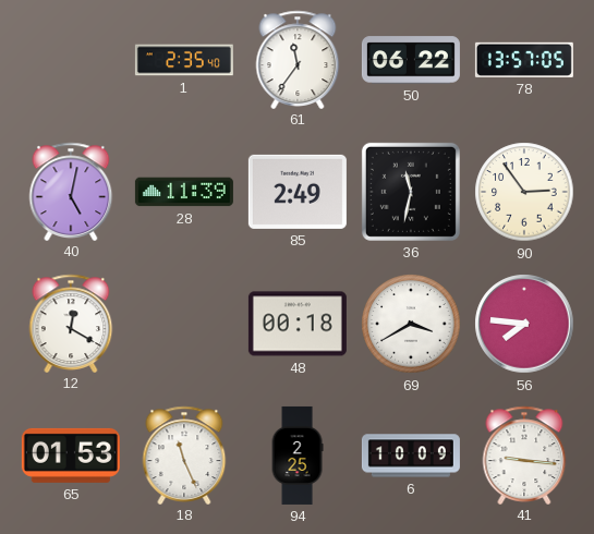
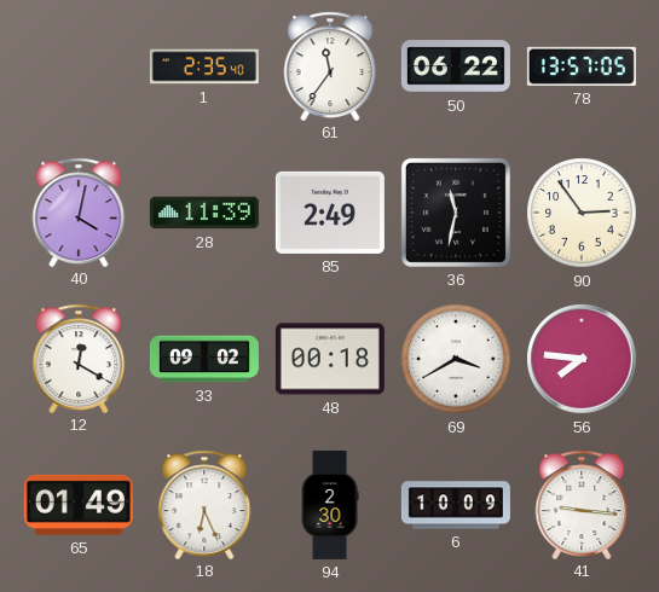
40: 5:02 -> 4:02
33: none -> 09:02
65: 01:53 -> 01:49
18: 11:26 -> 6:26
94: 2:25 -> 2:30
